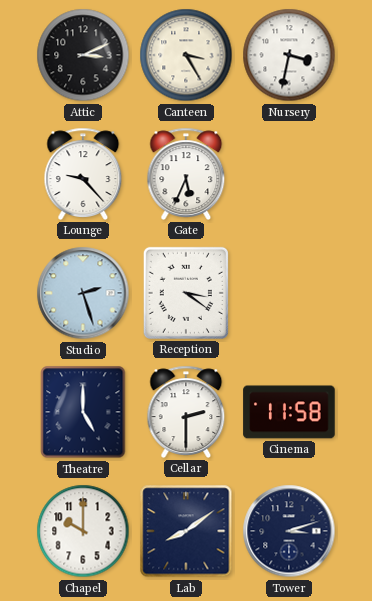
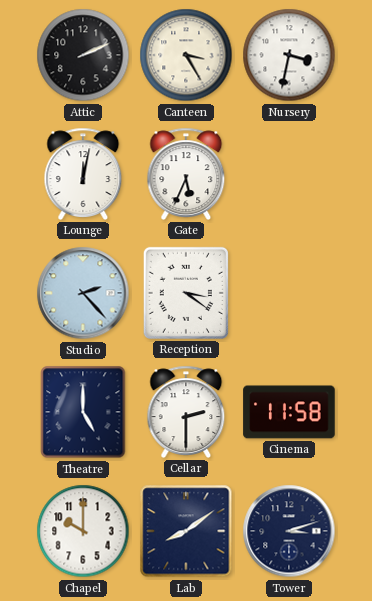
Attic: 3:11 -> 2:11
Lounge: 9:23 -> 12:02
Studio: 2:27 -> 2:23
